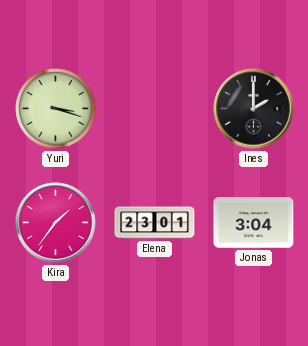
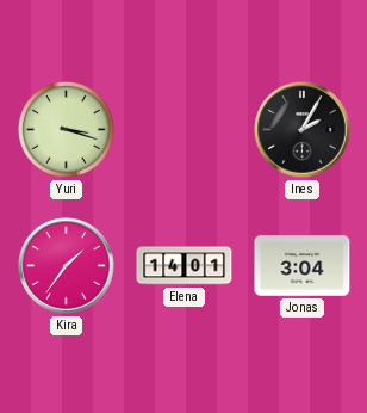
Ines: 2:00 -> 2:05
Elena: 23:01 -> 14:01
